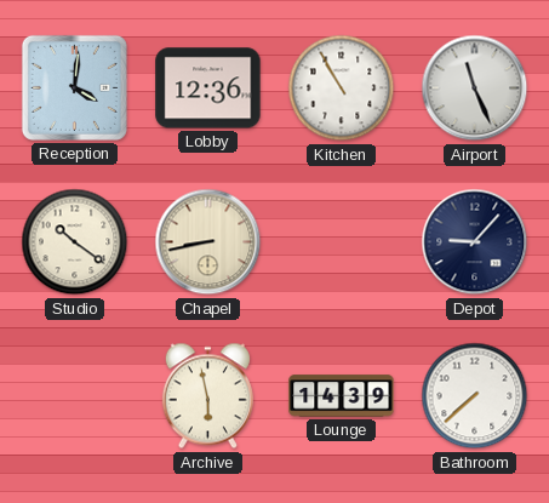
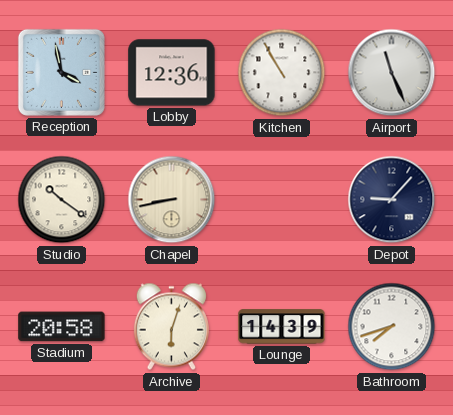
Reception: 4:01 -> 3:58
Stadium: none -> 20:58
Archive: 5:58 -> 6:03
Bathroom: 7:38 -> 7:42
